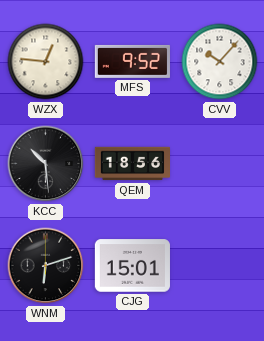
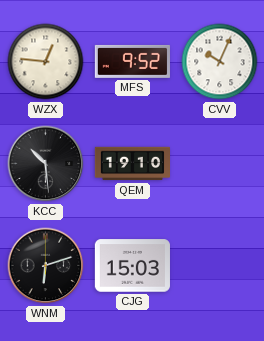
CVV: 10:07 -> 10:04
QEM: 18:56 -> 19:10
CJG: 15:01 -> 15:03
